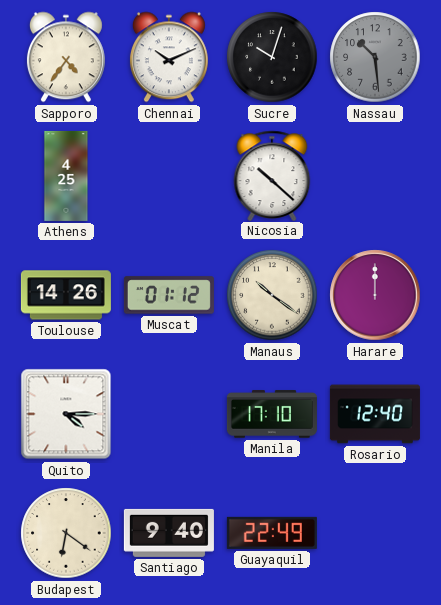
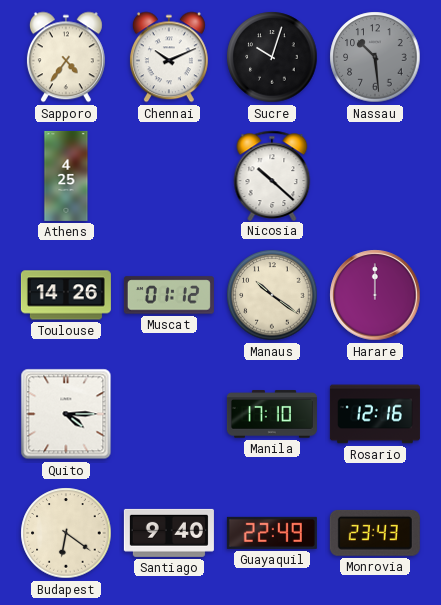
Rosario: 12:40 -> 12:16
Monrovia: none -> 23:43
